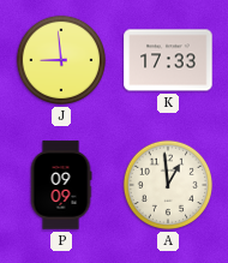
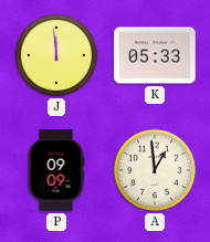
J: 8:59 -> 11:59
K: 17:33 -> 05:33
